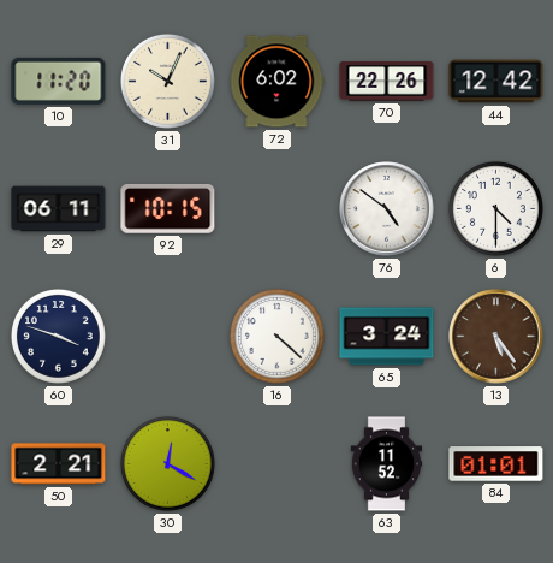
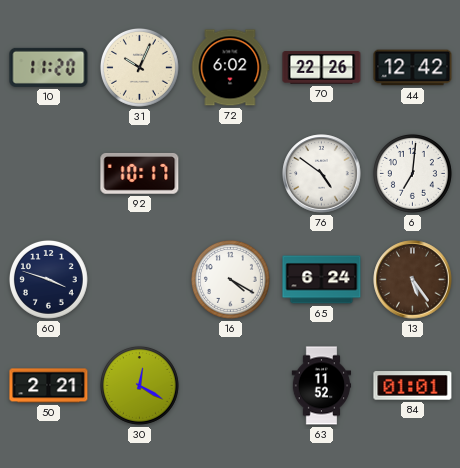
29: 06:11 -> none
92: 10:15 -> 10:17
6: 4:30 -> 7:01
16: 4:22 -> 4:20
65: 3:24 -> 6:24
